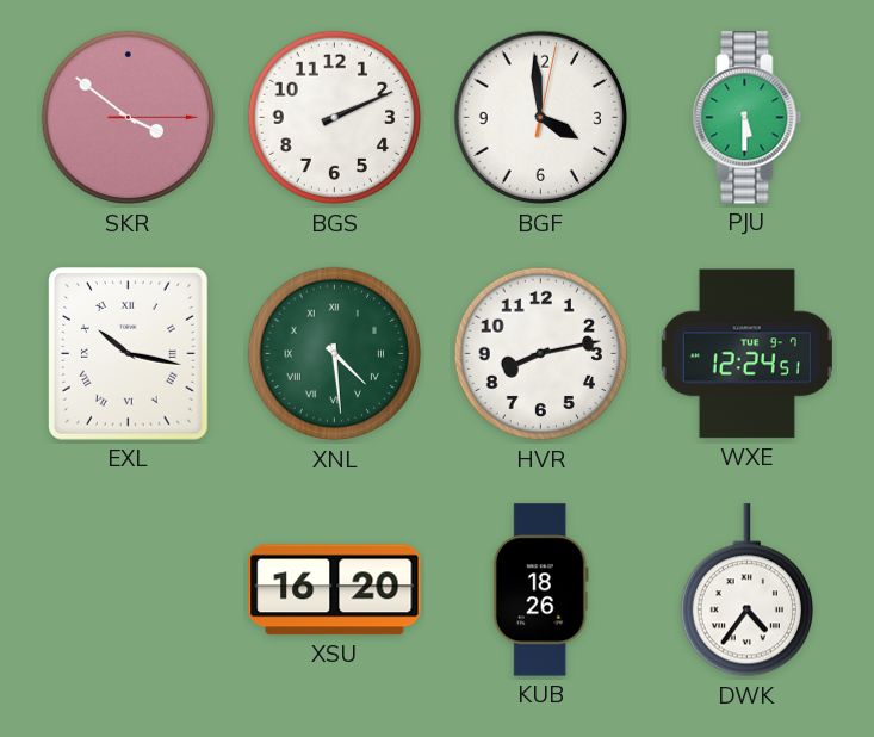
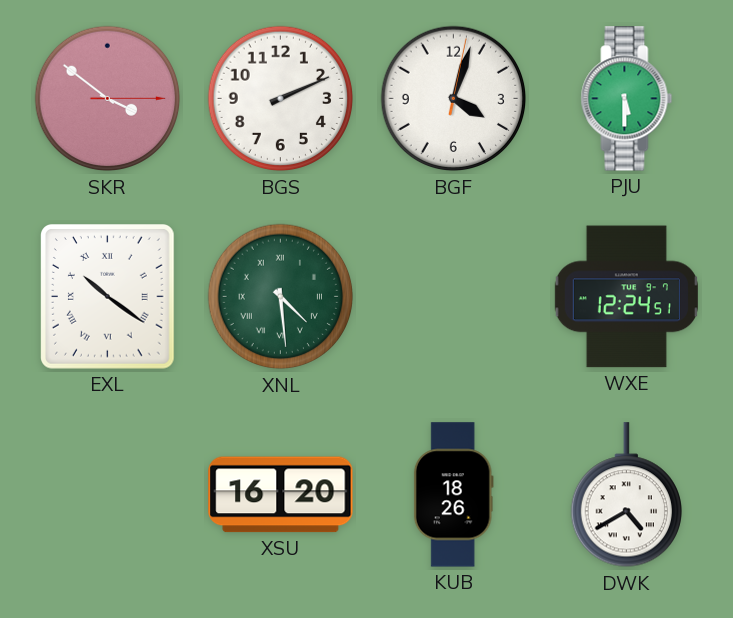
BGF: 3:59 -> 4:03
EXL: 10:17 -> 10:21
HVR: 8:13 -> none
DWK: 4:36 -> 4:40
